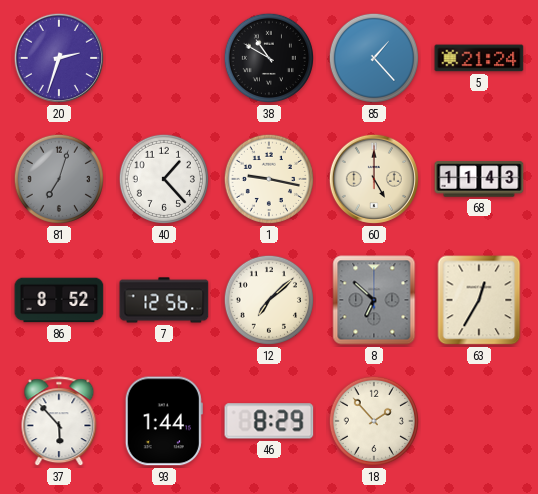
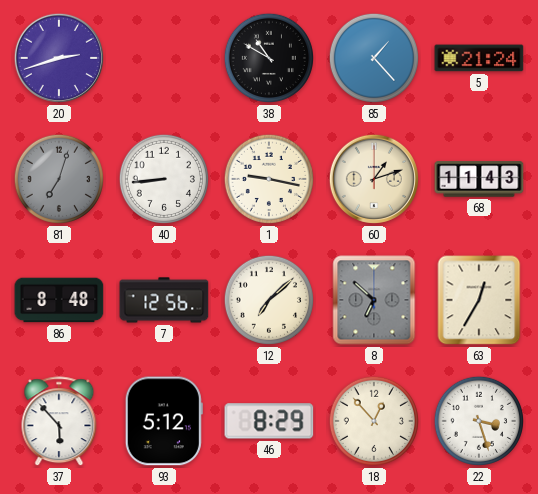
20: 2:33 -> 2:42
40: 1:23 -> 8:44
60: 5:00 -> 1:12
86: 8:52 -> 8:48
93: 1:44 -> 5:12
18: 1:53 -> 12:53
22: none -> 3:27
